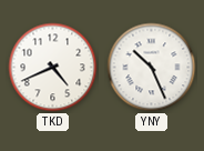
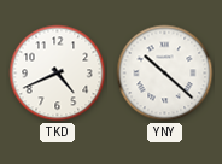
YNY: 10:26 -> 10:22
